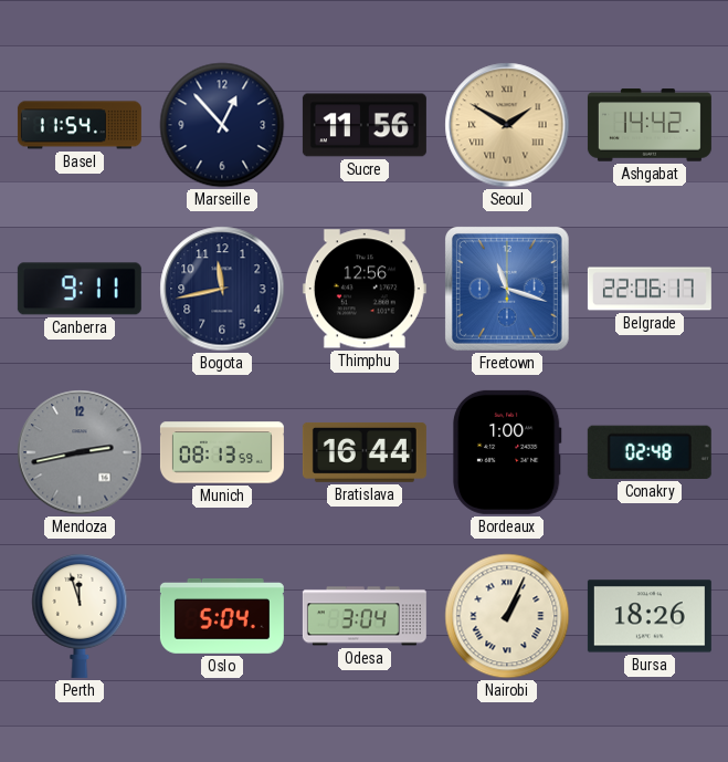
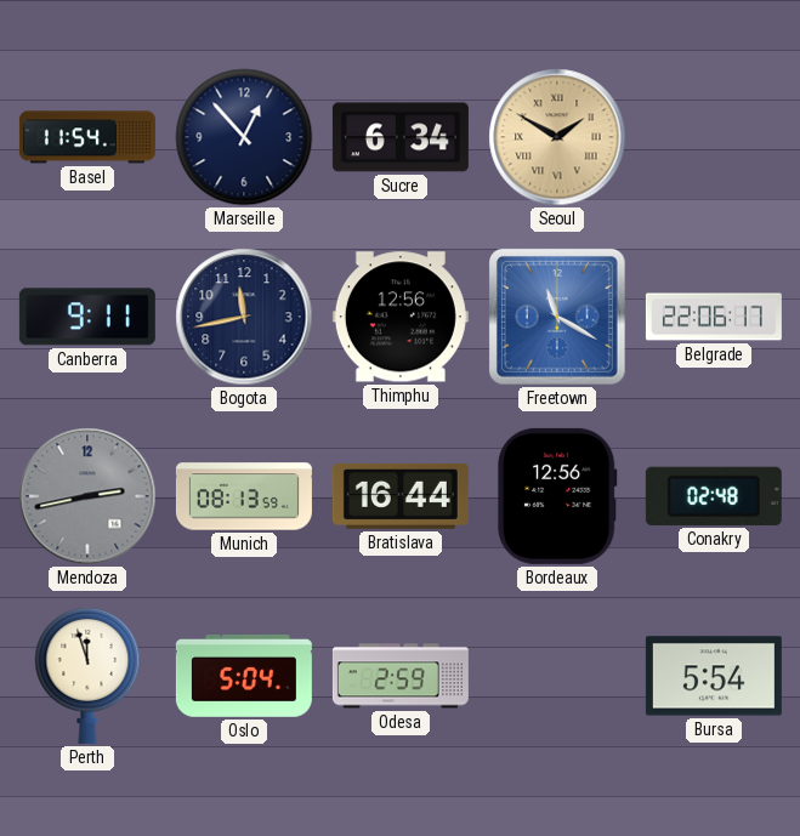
Sucre: 11:56 -> 6:34
Ashgabat: 14:42 -> none
Freetown: 11:18 -> 11:20
Bordeaux: 1:00 -> 12:56
Odesa: 3:04 -> 2:59
Nairobi: 1:04 -> none
Bursa: 18:26 -> 5:54
